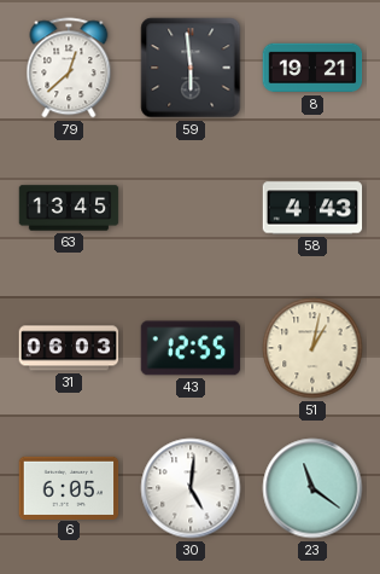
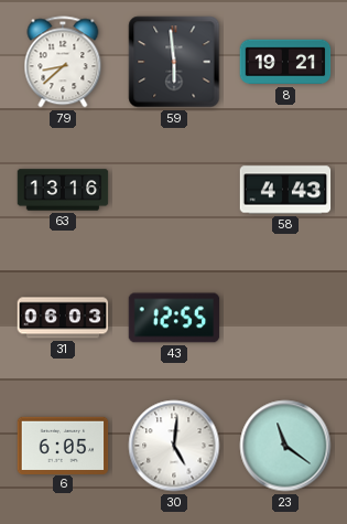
79: 12:38 -> 8:38
63: 13:45 -> 13:16
51: 1:02 -> none
